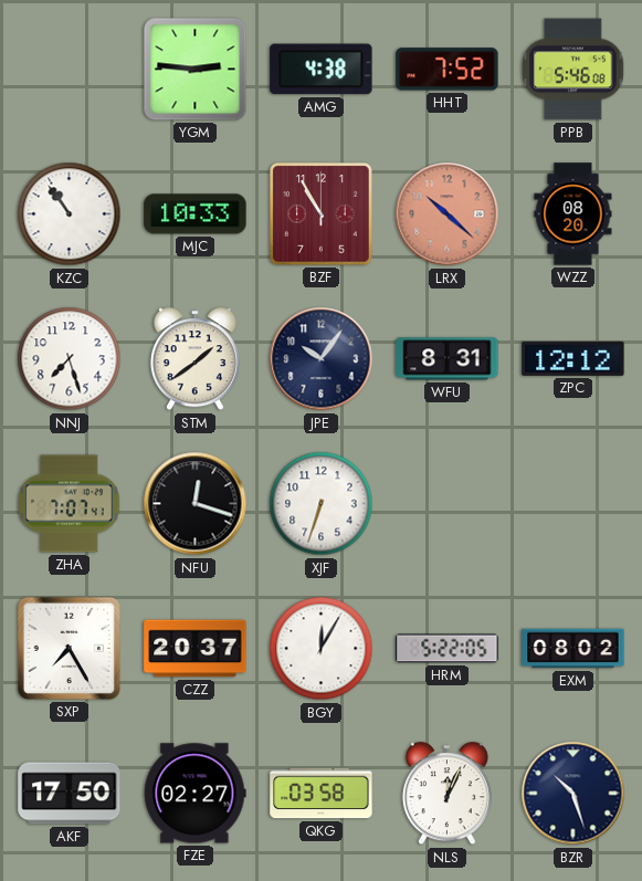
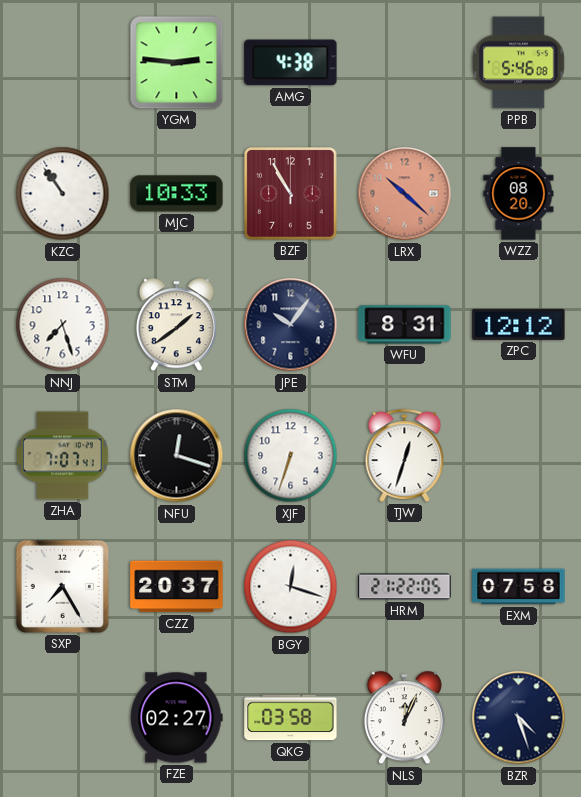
HHT: 7:52 -> none
TJW: none -> 12:33
BGY: 12:05 -> 12:18
HRM: 5:22 -> 21:22
EXM: 08:02 -> 07:58
AKF: 17:50 -> none
BZR: 10:27 -> 4:27
